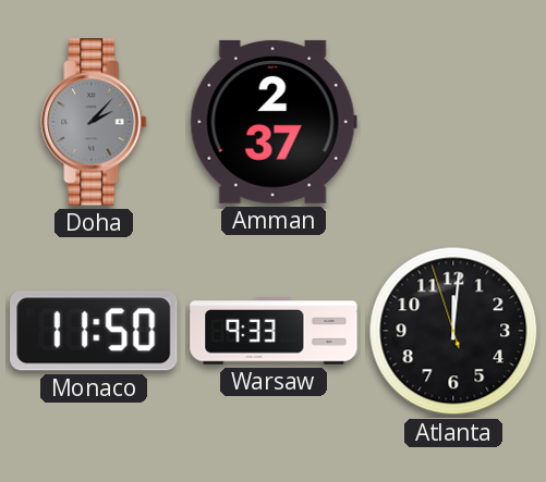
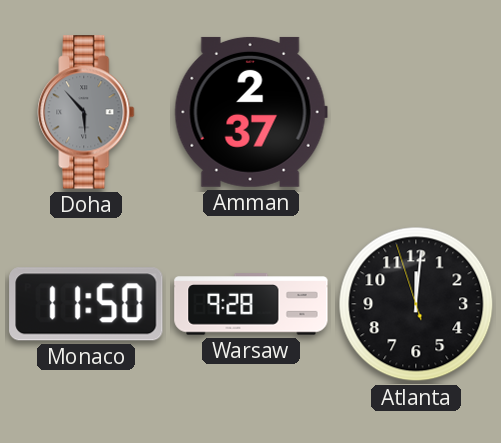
Doha: 2:07 -> 5:53
Warsaw: 9:33 -> 9:28
